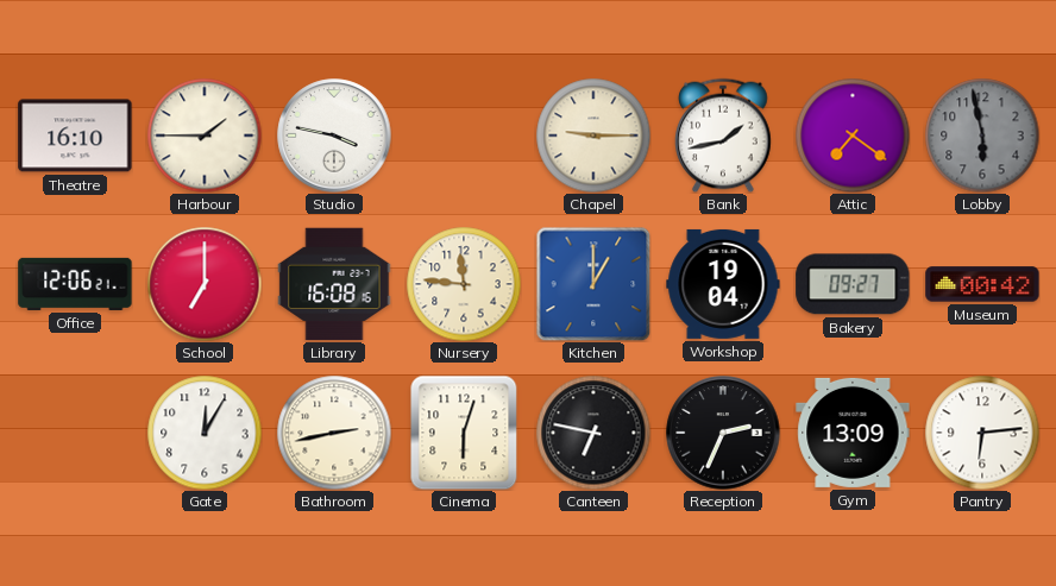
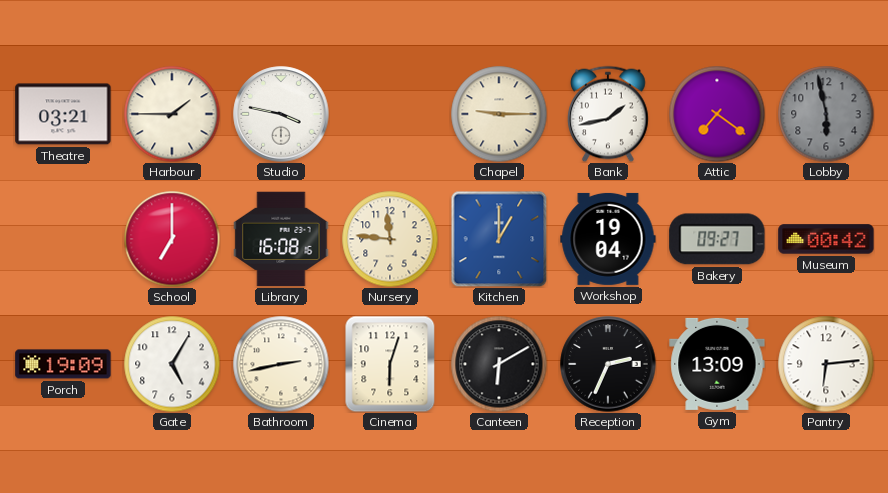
Theatre: 16:10 -> 03:21
Office: 12:06 -> none
Porch: none -> 19:09
Gate: 12:05 -> 5:05
Canteen: 6:47 -> 6:10
